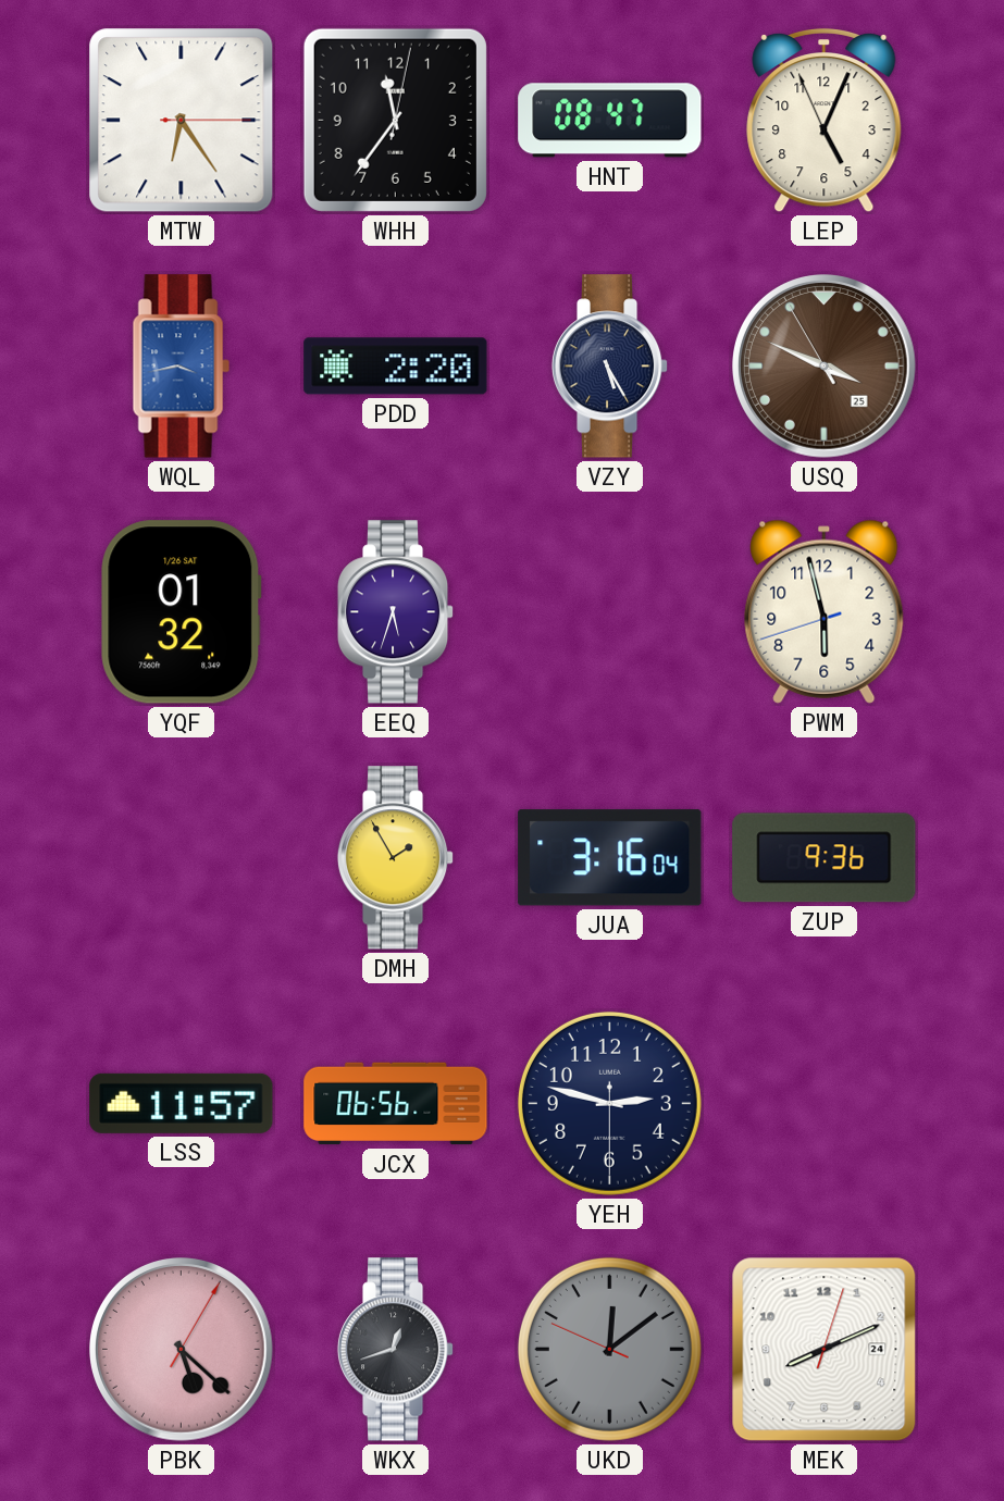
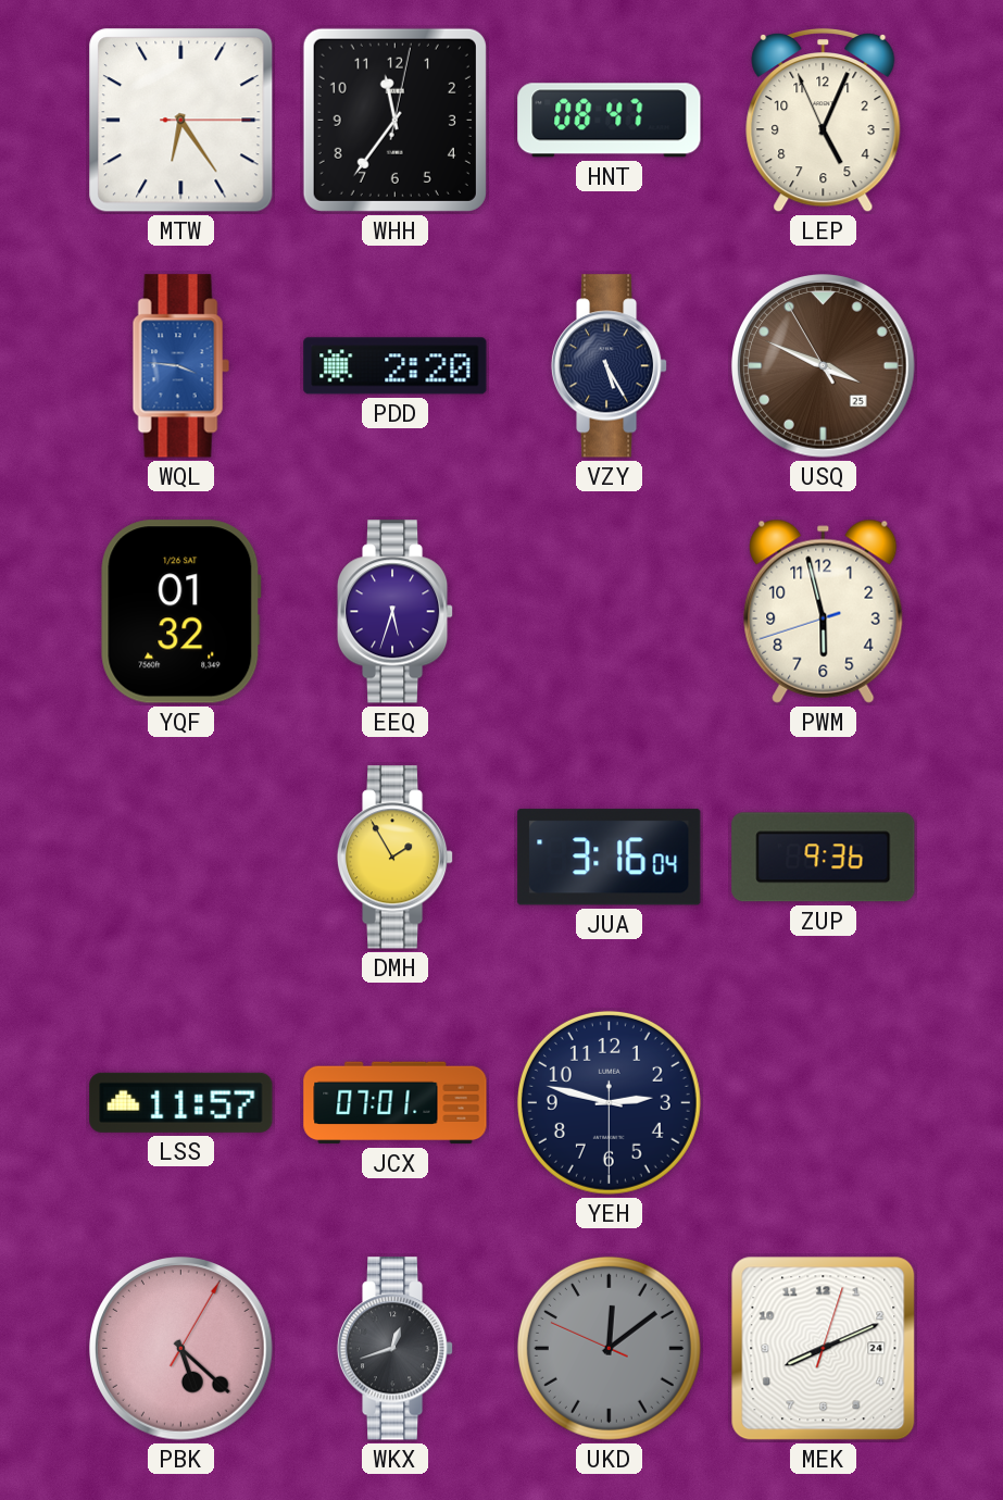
WQL: 3:43 -> 3:46
JCX: 06:56 -> 07:01
